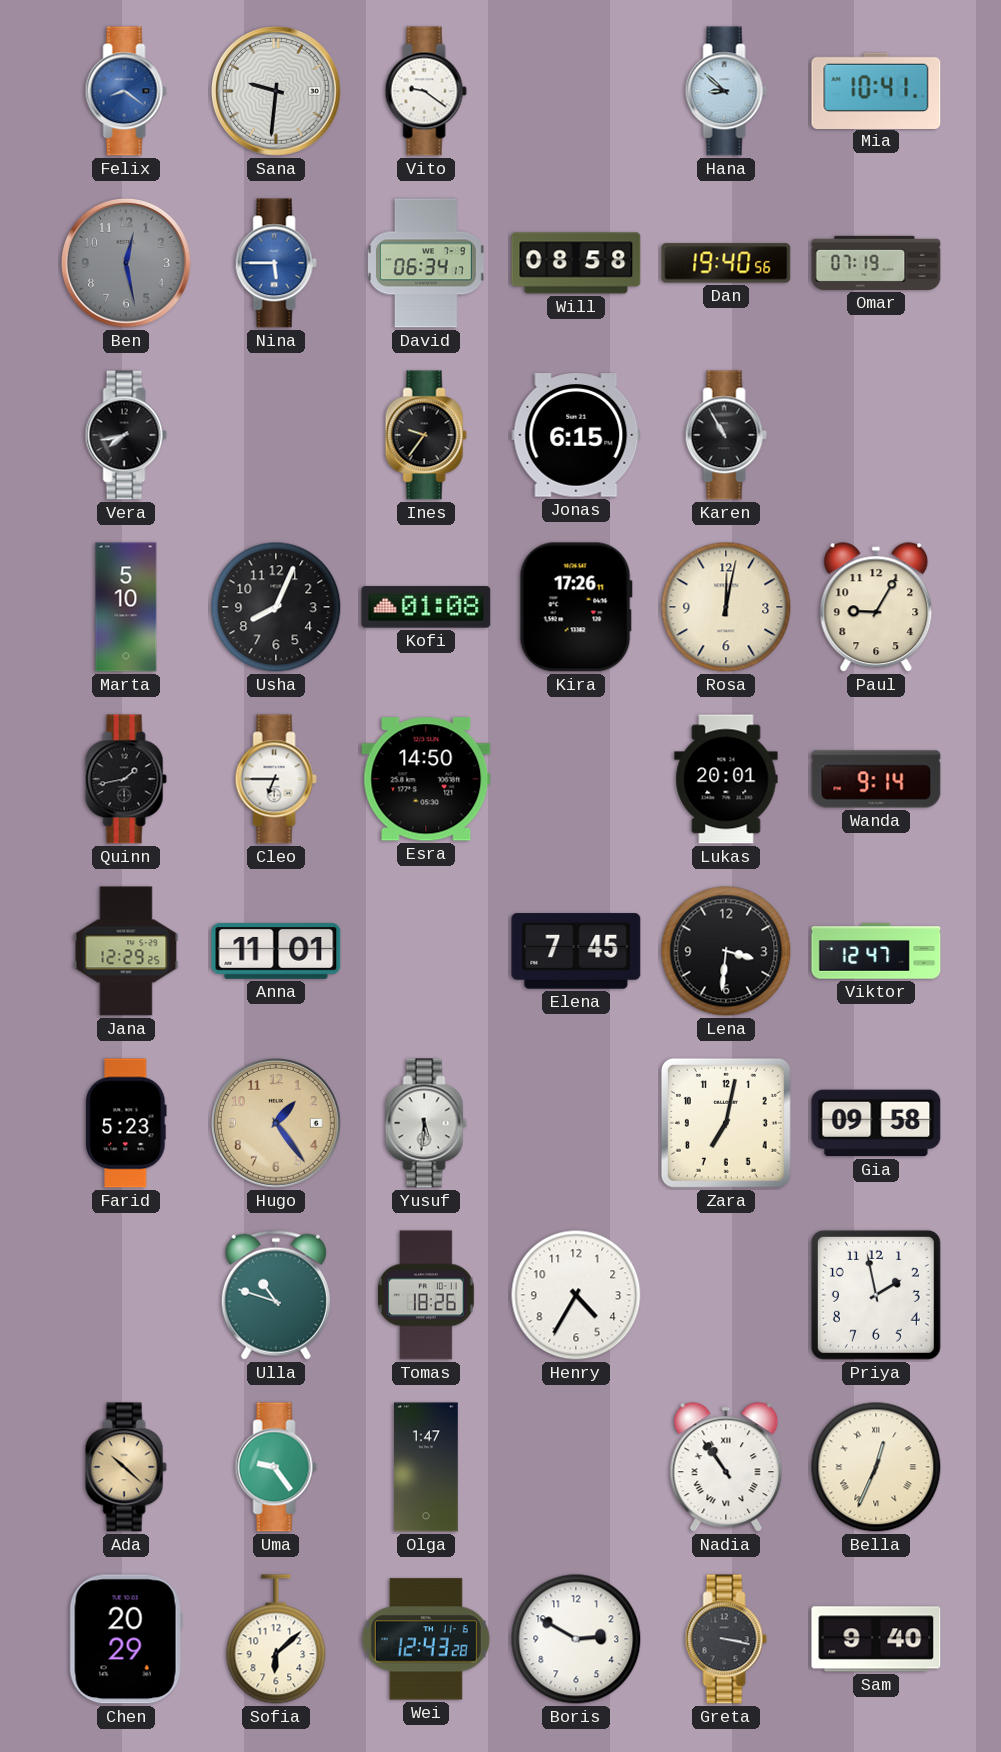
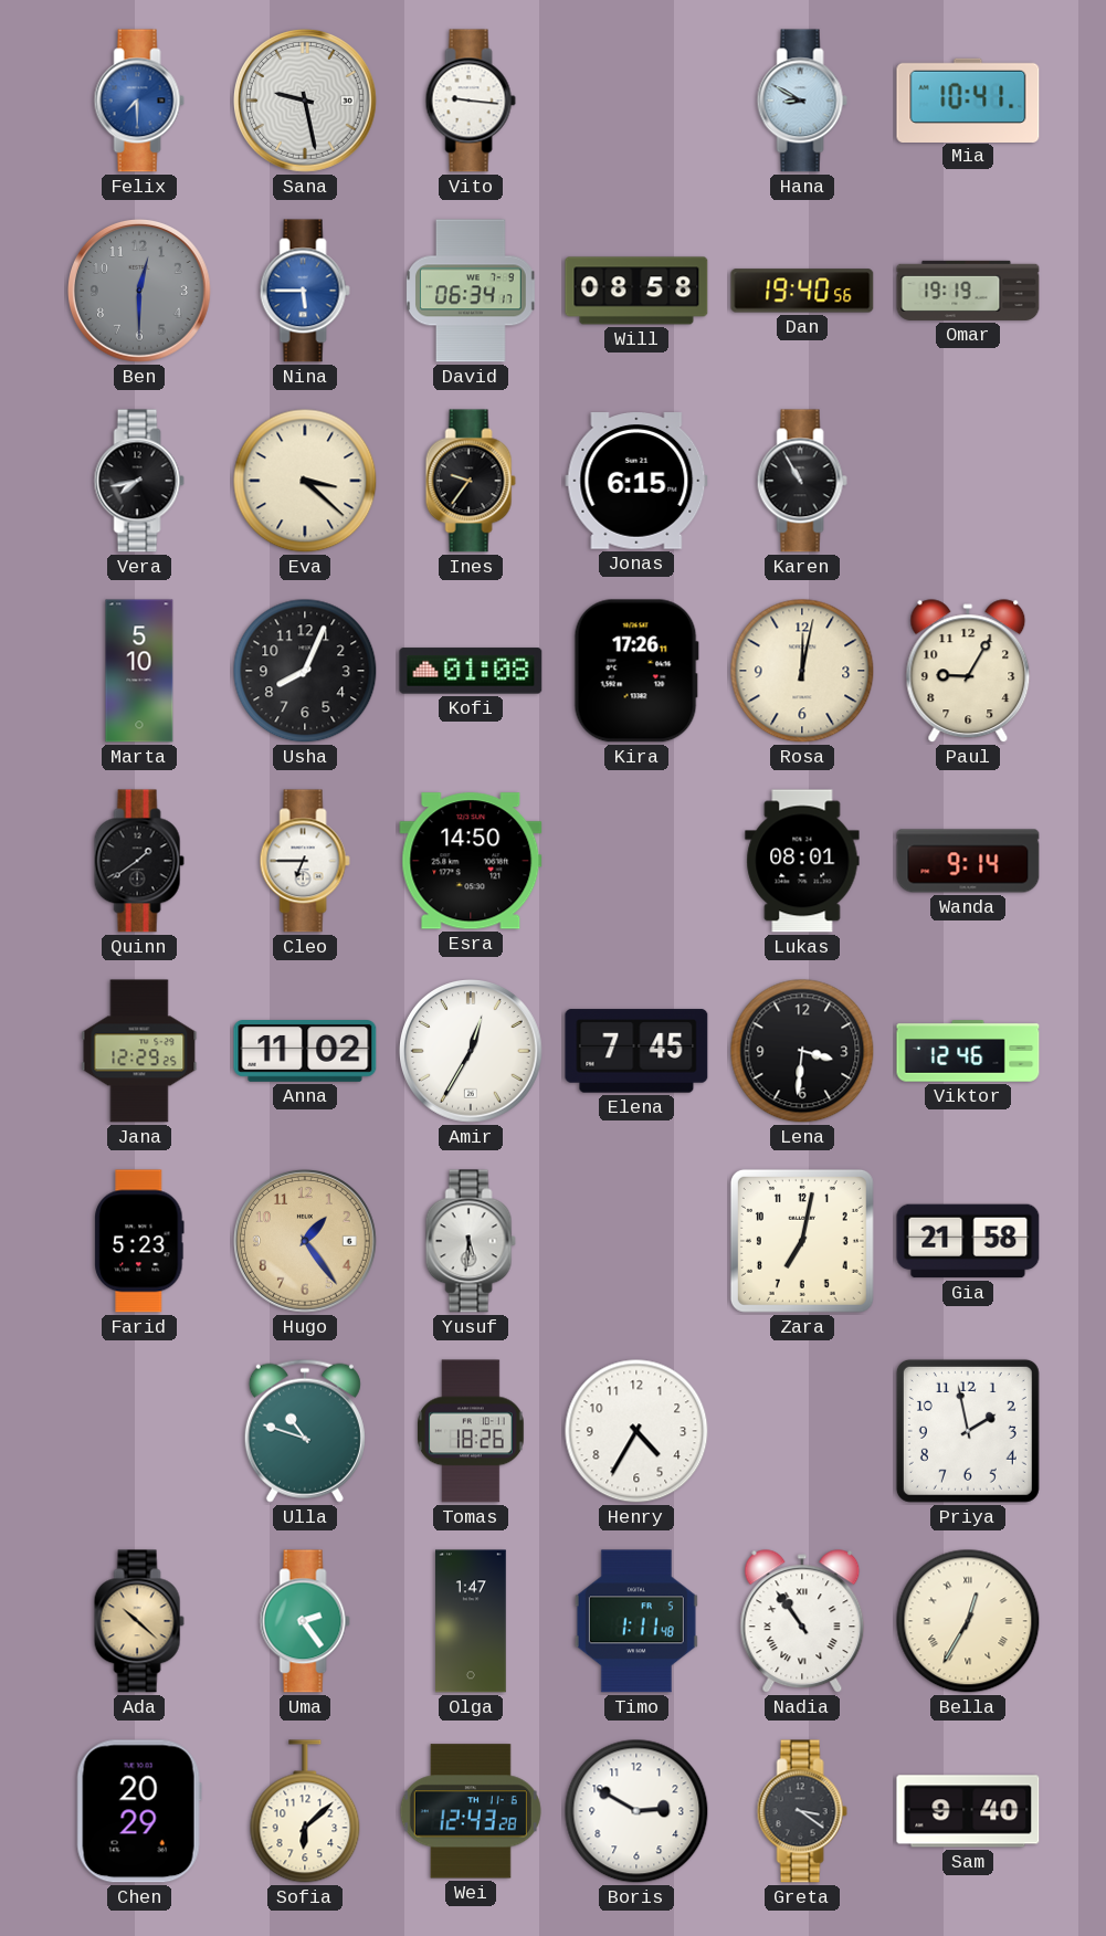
Felix: 8:21 -> 7:30
Sana: 9:31 -> 9:28
Vito: 9:21 -> 9:16
Hana: 8:52 -> 8:50
Ben: 12:28 -> 12:30
Omar: 07:19 -> 19:19
Eva: none -> 3:22
Quinn: 1:43 -> 1:39
Lukas: 20:01 -> 08:01
Anna: 11:01 -> 11:02
Amir: none -> 12:35
Viktor: 12:47 -> 12:46
Gia: 09:58 -> 21:58
Uma: 9:24 -> 2:24
Timo: none -> 1:11
Bella: 12:34 -> 12:35
Greta: 3:17 -> 3:21
